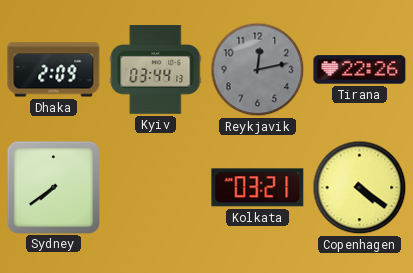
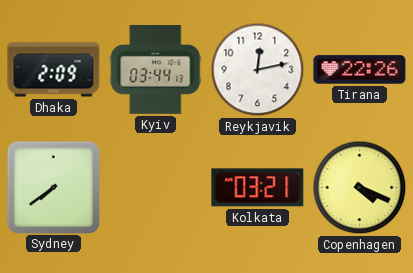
Reykjavik dial: grey -> white
Copenhagen: 4:21 -> 4:19
